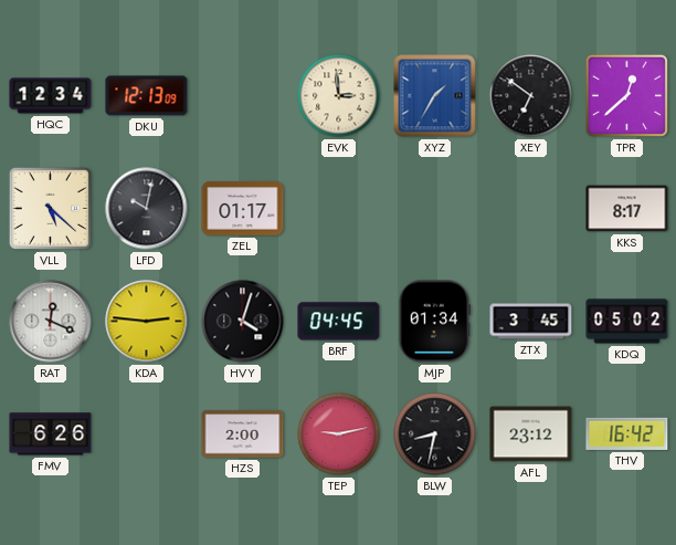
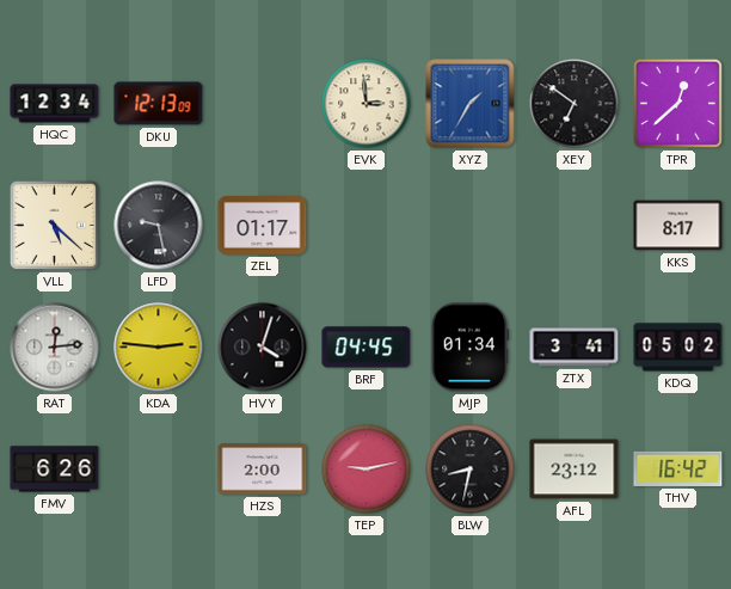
LFD: 10:02 -> 9:28
RAT: 12:19 -> 12:14
ZTX: 3:45 -> 3:41
